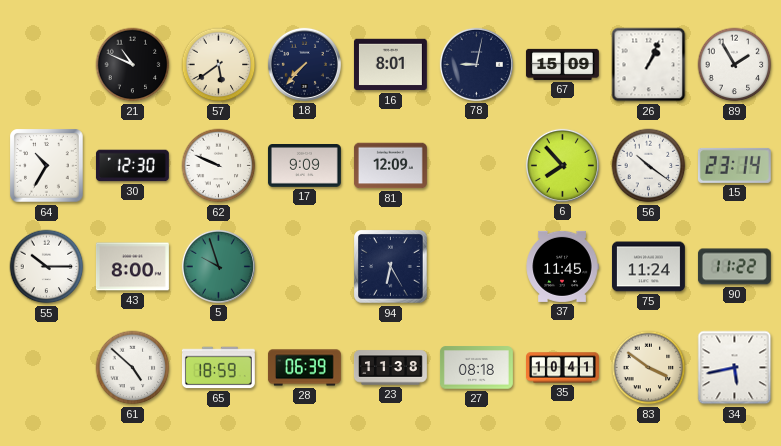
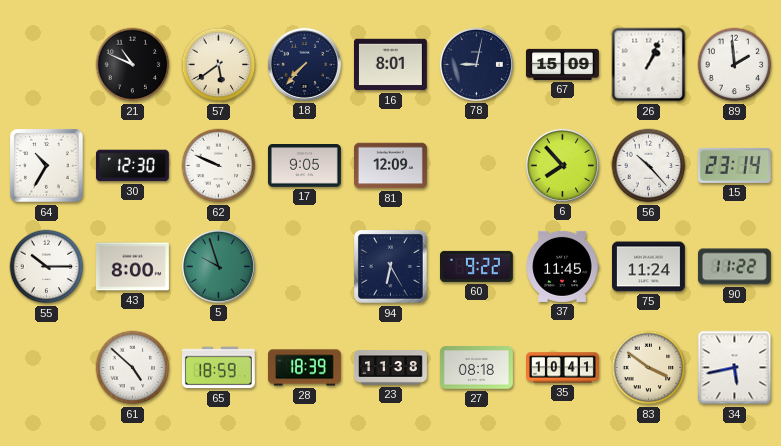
89: 1:55 -> 1:59
17: 9:09 -> 9:05
56: 10:21 -> 10:23
60: none -> 9:22
28: 06:39 -> 18:39
